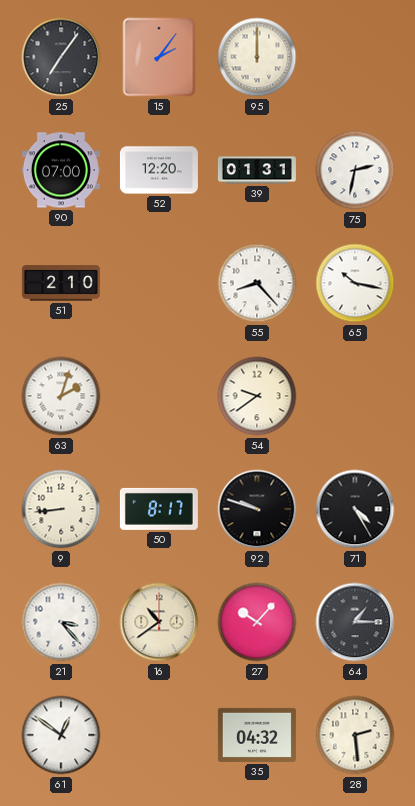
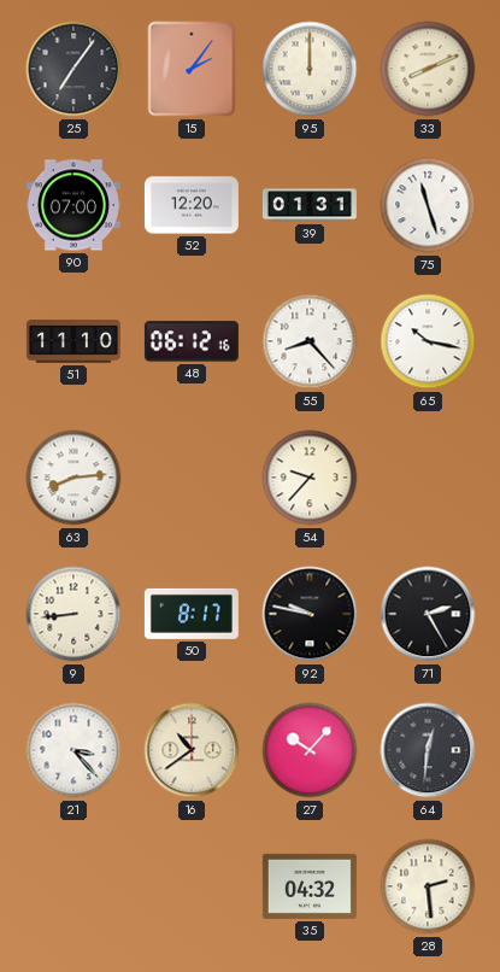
33: none -> 8:11
75: 2:32 -> 11:27
51: 2:10 -> 11:10
48: none -> 06:12
63: 2:03 -> 8:14
54: 9:39 -> 9:37
92: 9:48 -> 9:47
71: 4:25 -> 2:25
64: 1:15 -> 12:31
61: 12:51 -> none
